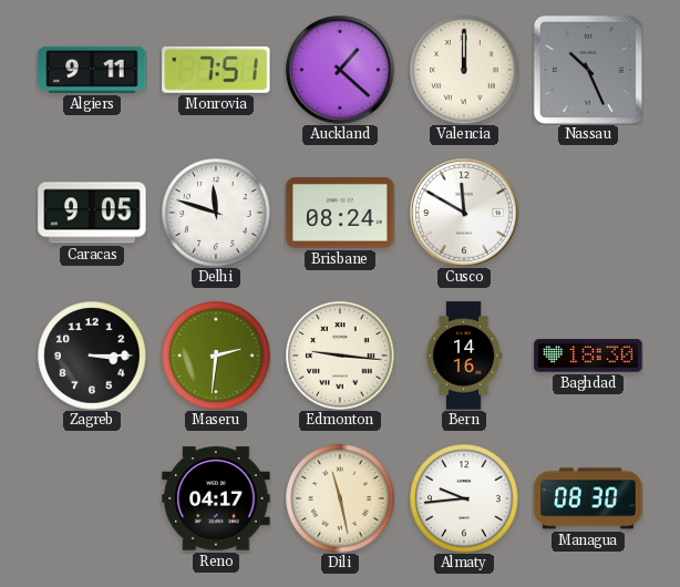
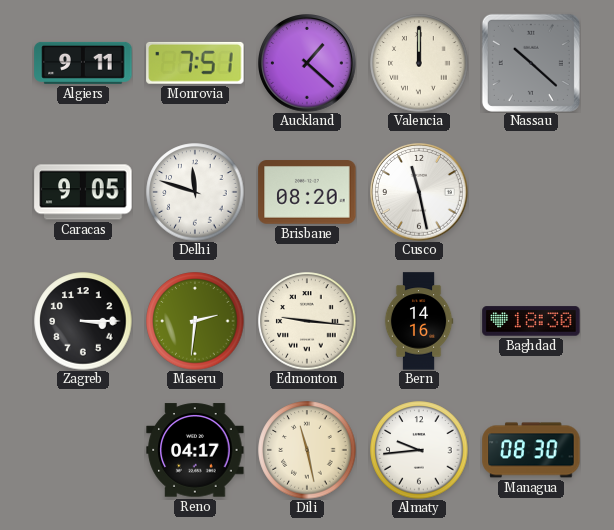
Nassau: 10:26 -> 10:22
Brisbane: 08:24 -> 08:20
Cusco: 11:50 -> 11:28
